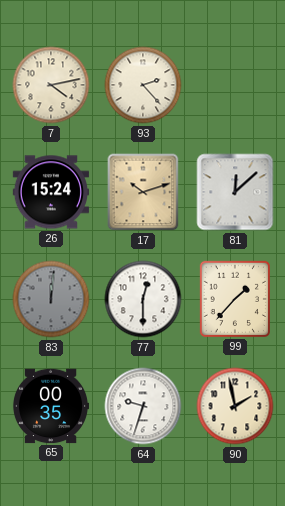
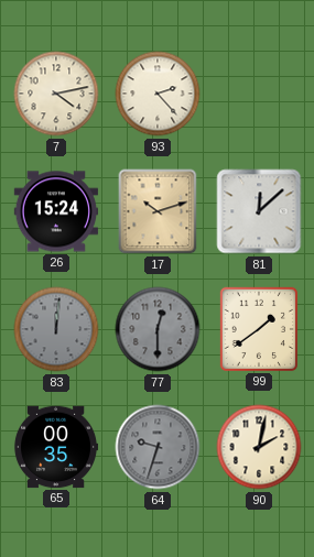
77 dial: white -> grey
99: 1:37 -> 1:39
64 dial: white -> grey
90: 1:58 -> 2:02
